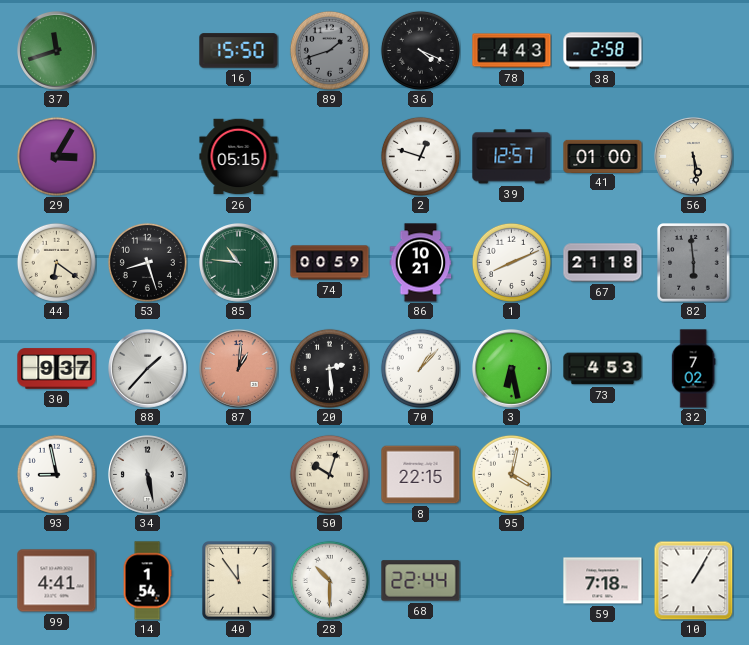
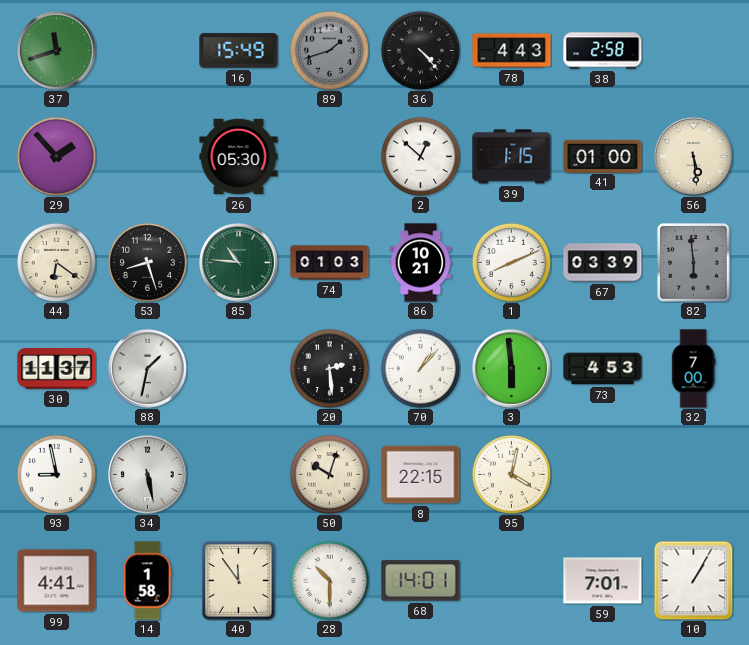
16: 15:50 -> 15:49
36: 4:19 -> 4:23
29: 3:05 -> 1:53
26: 05:15 -> 05:30
2: 12:48 -> 12:52
39: 12:57 -> 1:15
74: 00:59 -> 01:03
67: 21:18 -> 03:39
30: 9:37 -> 11:37
88: 1:37 -> 1:32
87: 1:01 -> none
3: 6:28 -> 5:59
32: 7:02 -> 7:00
14: 1:54 -> 1:58
68: 22:44 -> 14:01
59: 7:18 -> 7:01
